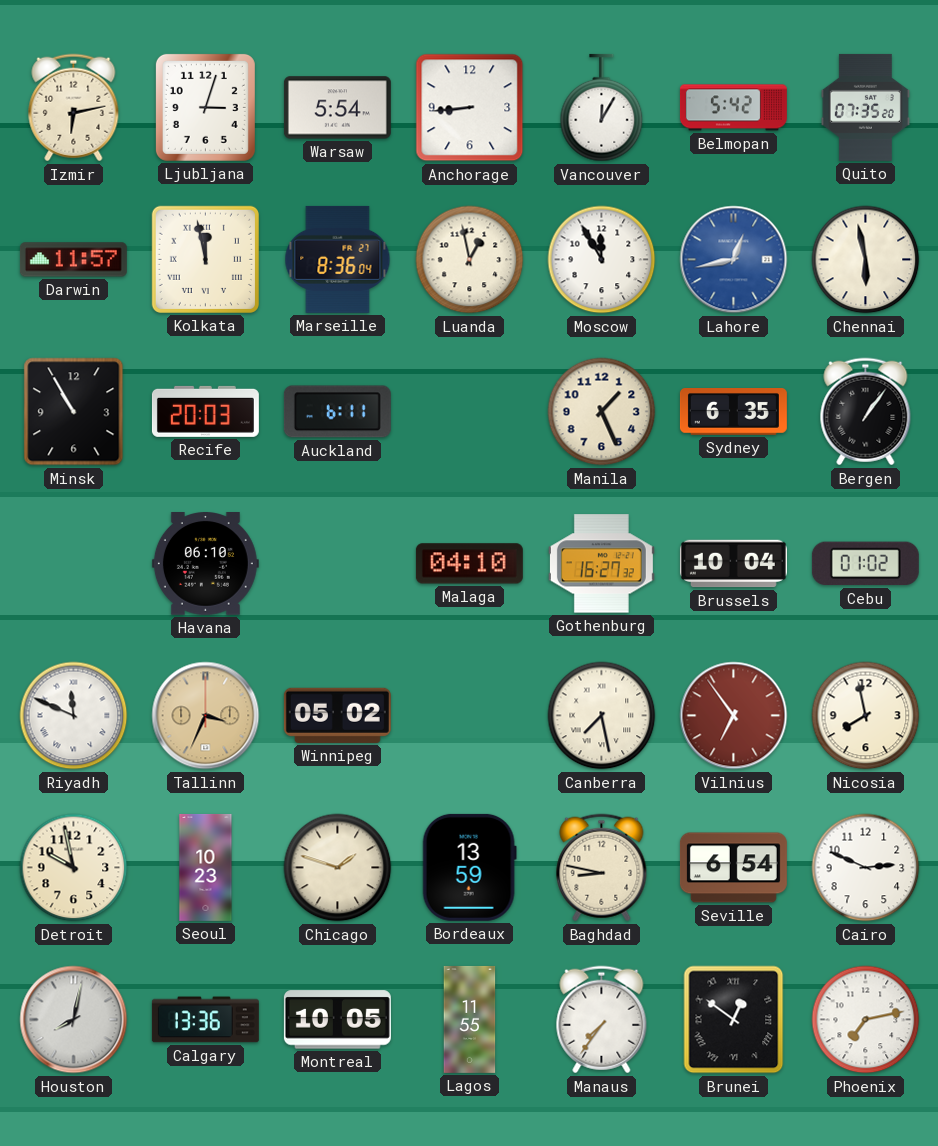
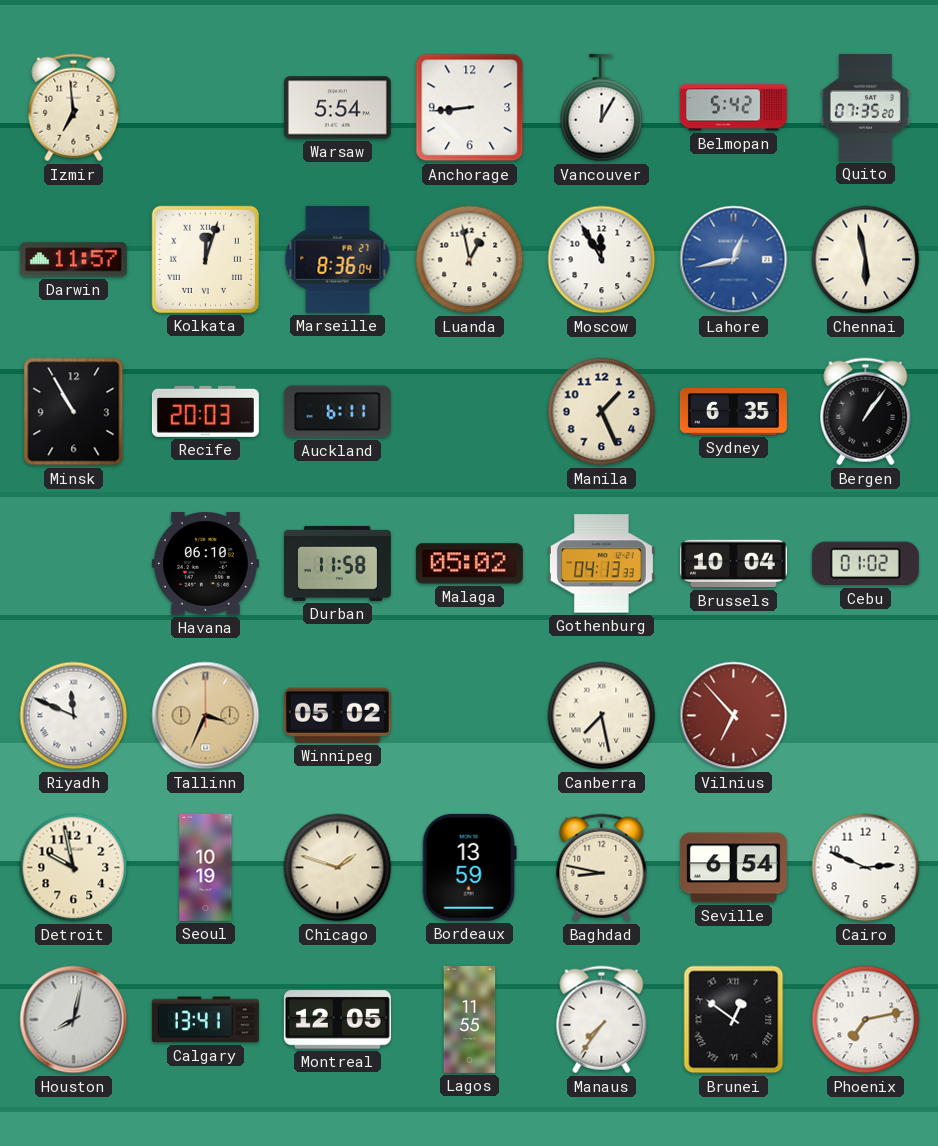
Izmir: 6:13 -> 6:59
Ljubljana: 3:03 -> none
Kolkata: 11:58 -> 12:03
Durban: none -> 11:58
Malaga: 04:10 -> 05:02
Gothenburg: 16:27 -> 04:13
Vilnius: 6:54 -> 6:53
Nicosia: 7:58 -> none
Seoul: 10:23 -> 10:19
Calgary: 13:36 -> 13:41
Montreal: 10:05 -> 12:05
